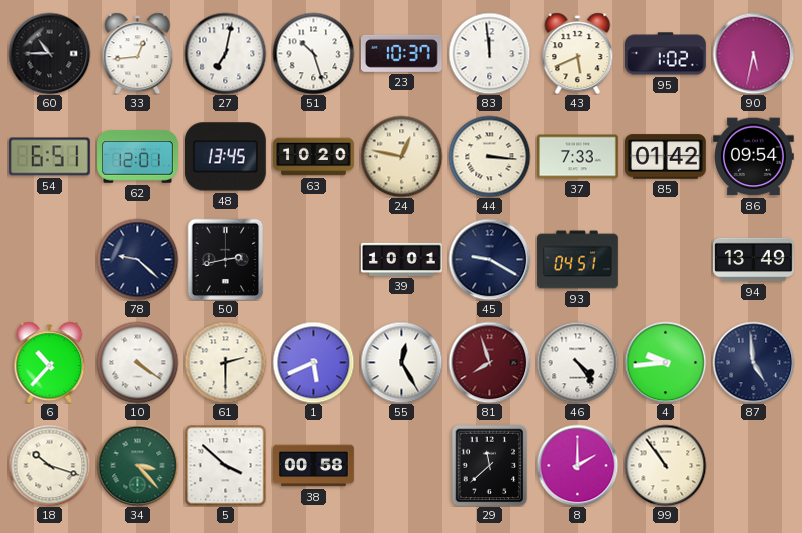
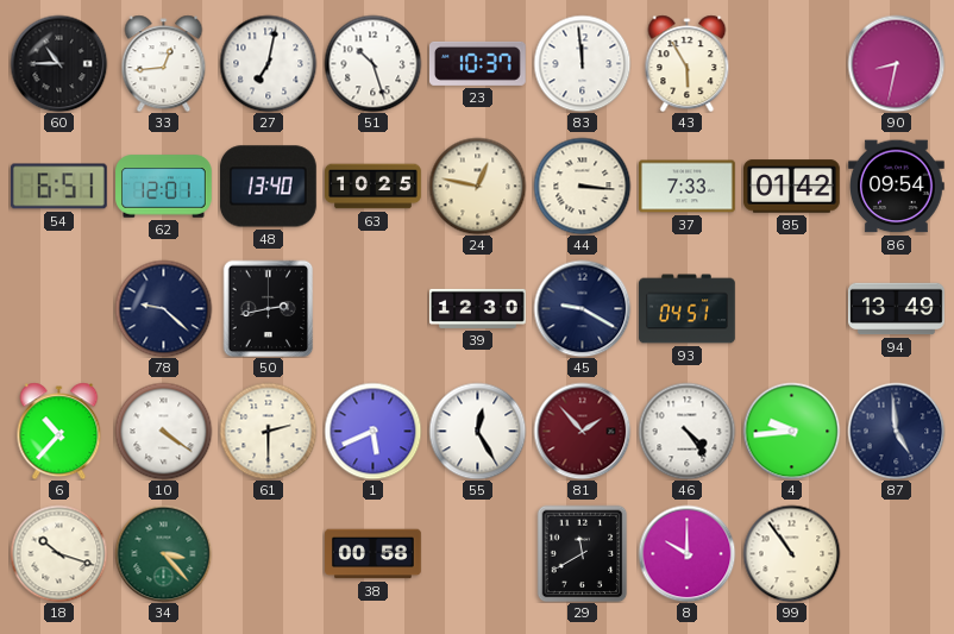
43: 5:41 -> 5:55
95: 1:02 -> none
90: 5:32 -> 8:32
48: 13:45 -> 13:40
63: 10:20 -> 10:25
39: 10:01 -> 12:30
81: 7:57 -> 1:53
5: 3:52 -> none
29: 11:38 -> 11:40
8: 2:00 -> 10:00
